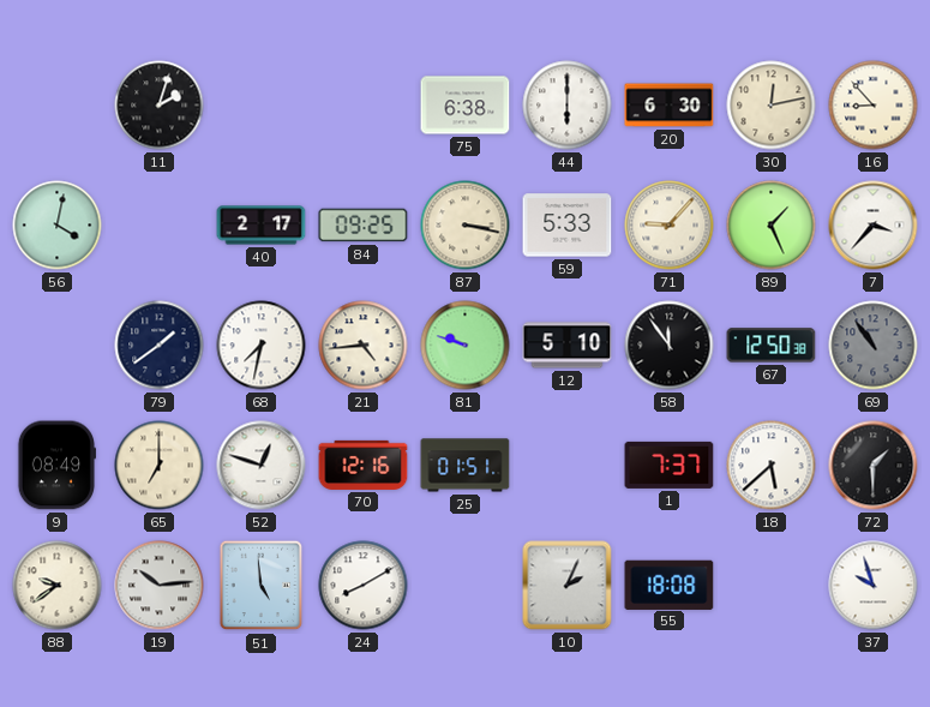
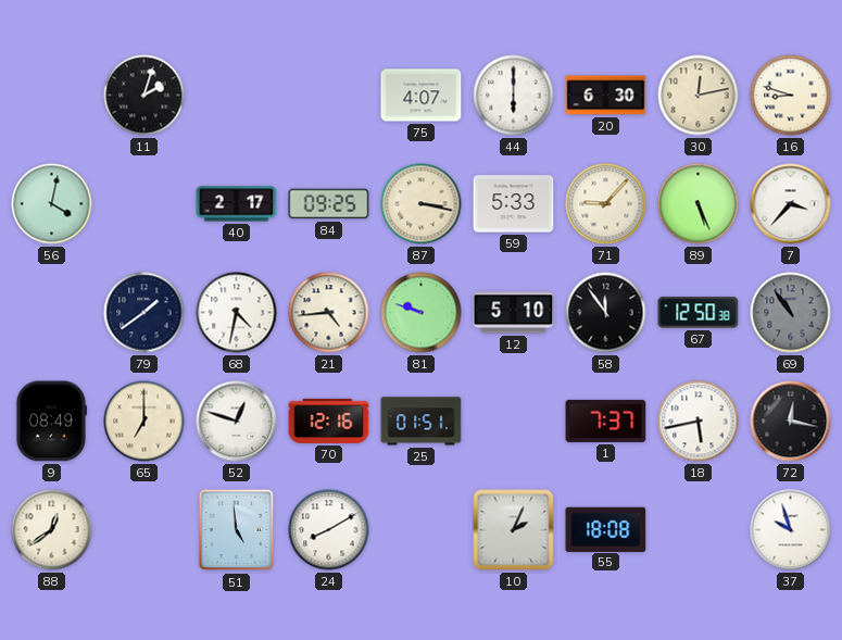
75: 6:38 -> 4:07
16: 8:53 -> 8:48
89: 1:26 -> 5:26
68: 7:32 -> 4:32
18: 5:38 -> 5:43
72: 1:30 -> 12:17
88: 9:39 -> 12:39
19: 10:14 -> none
